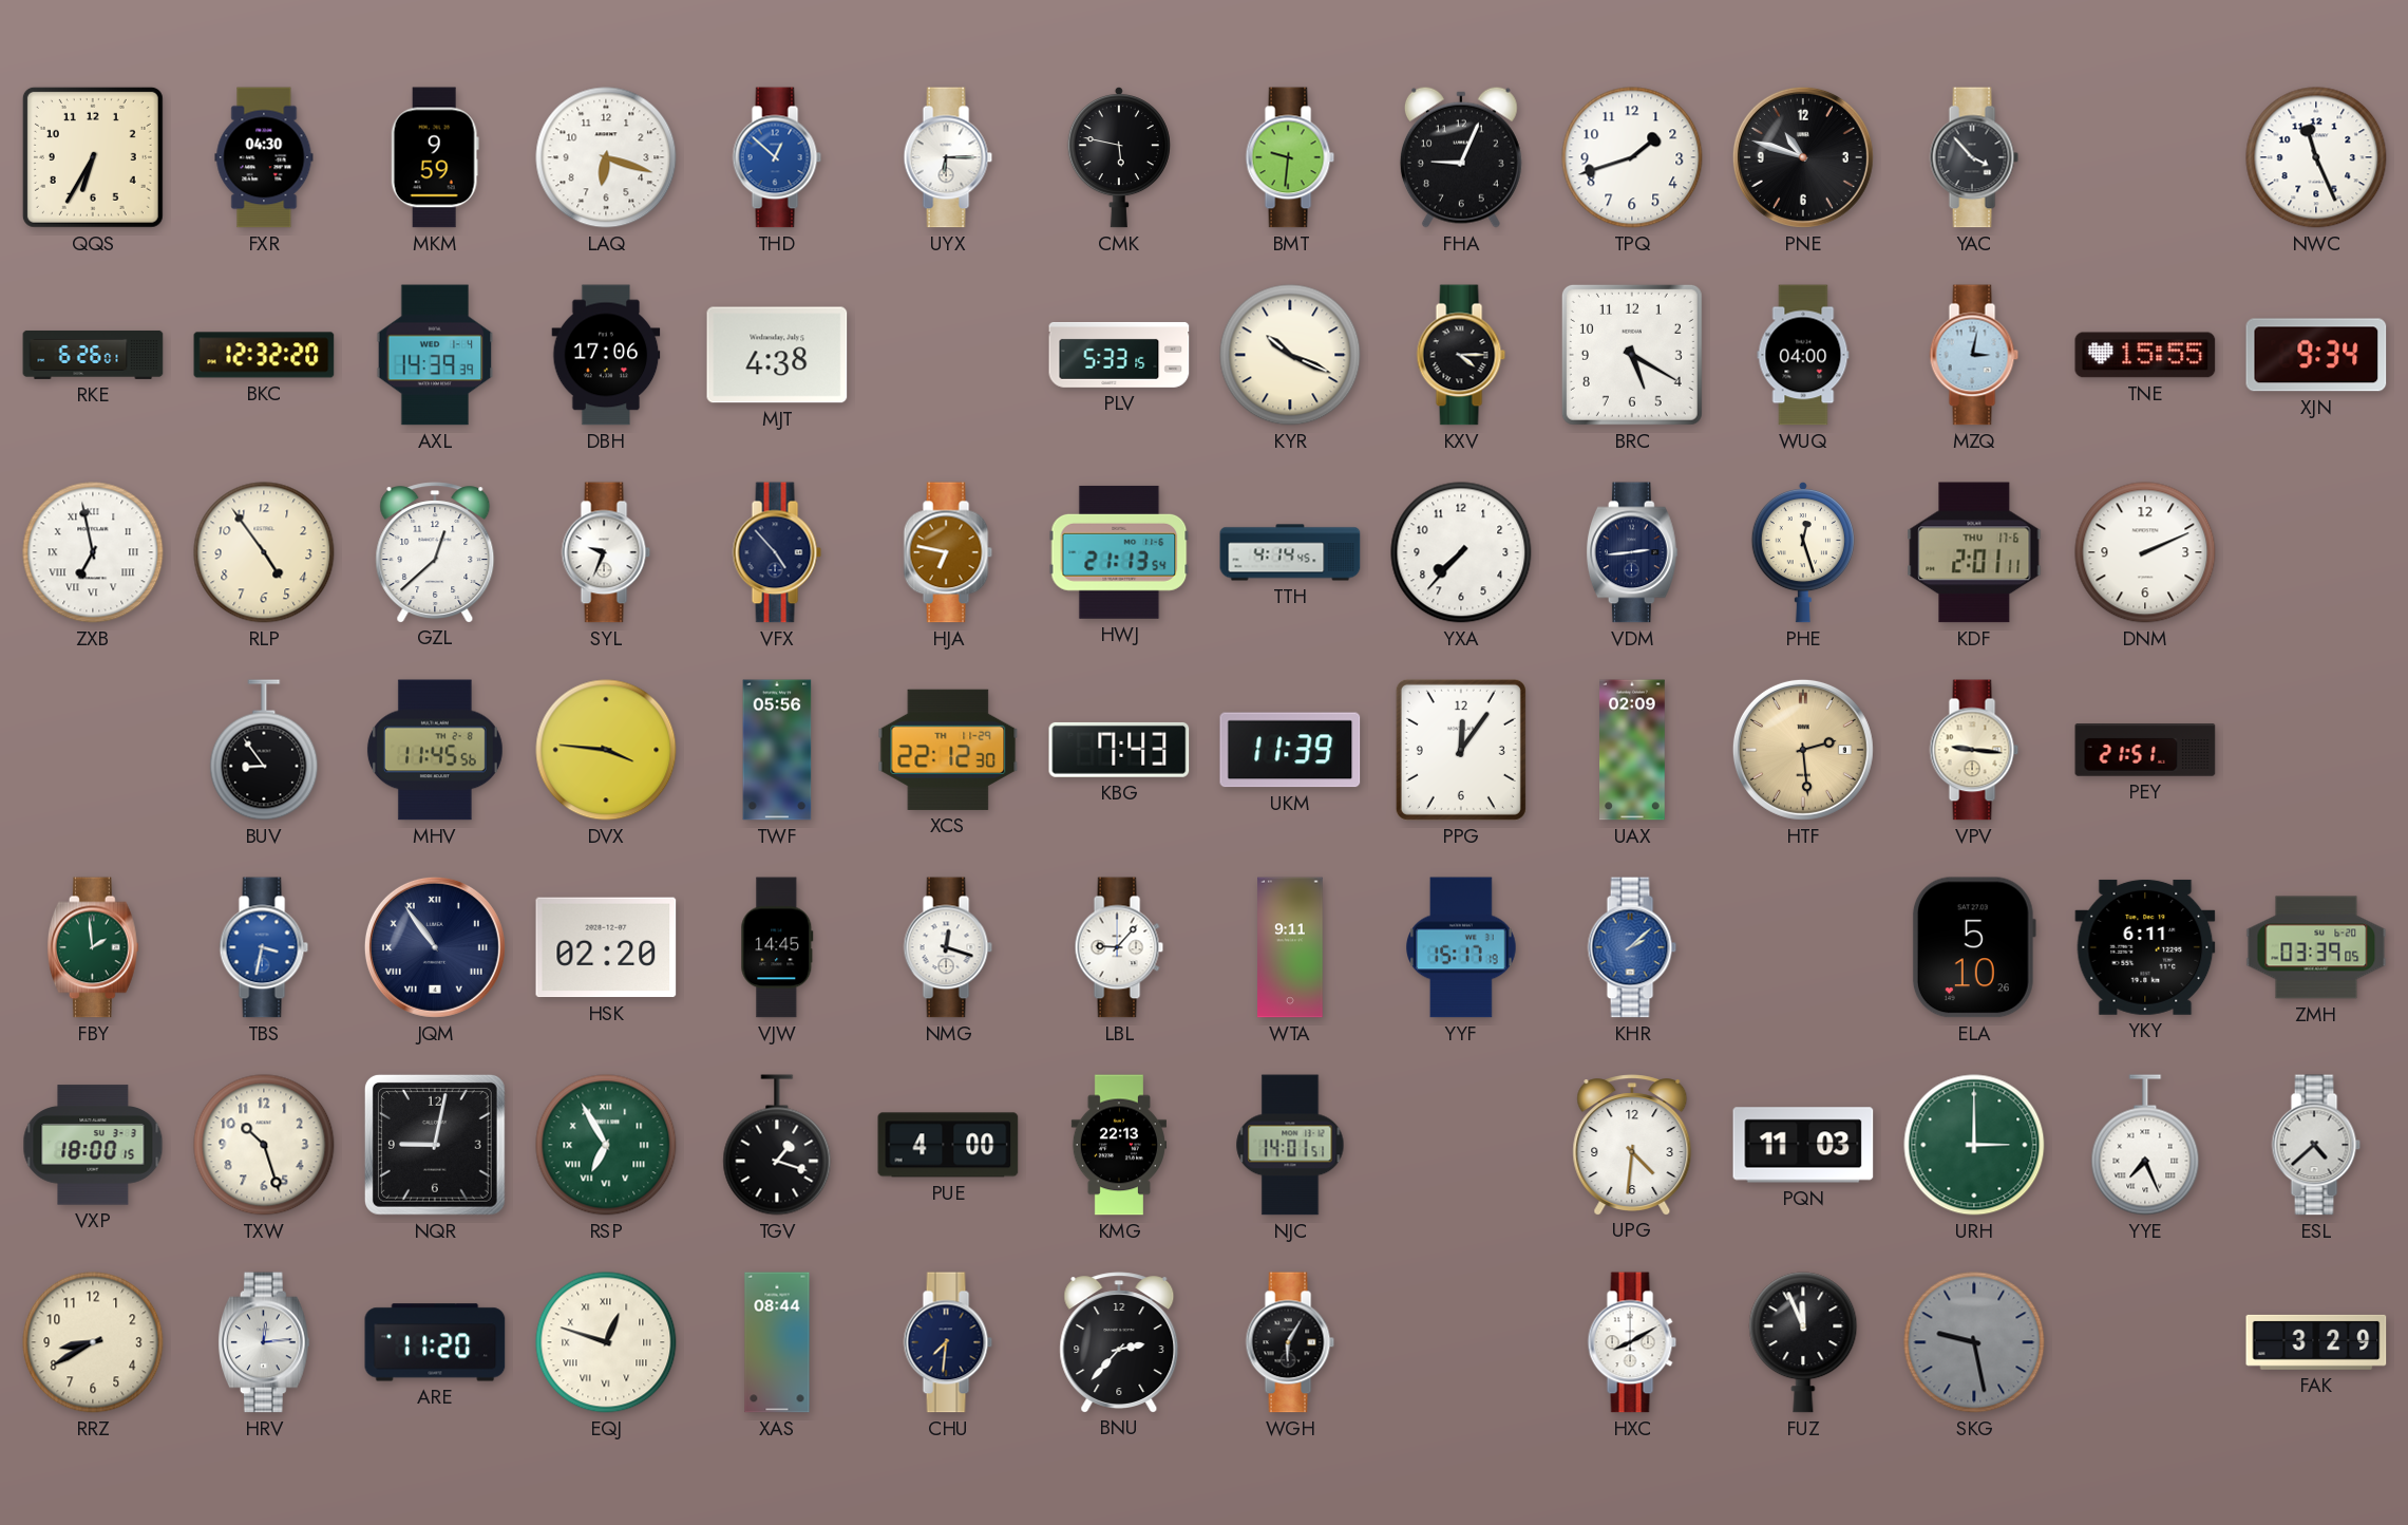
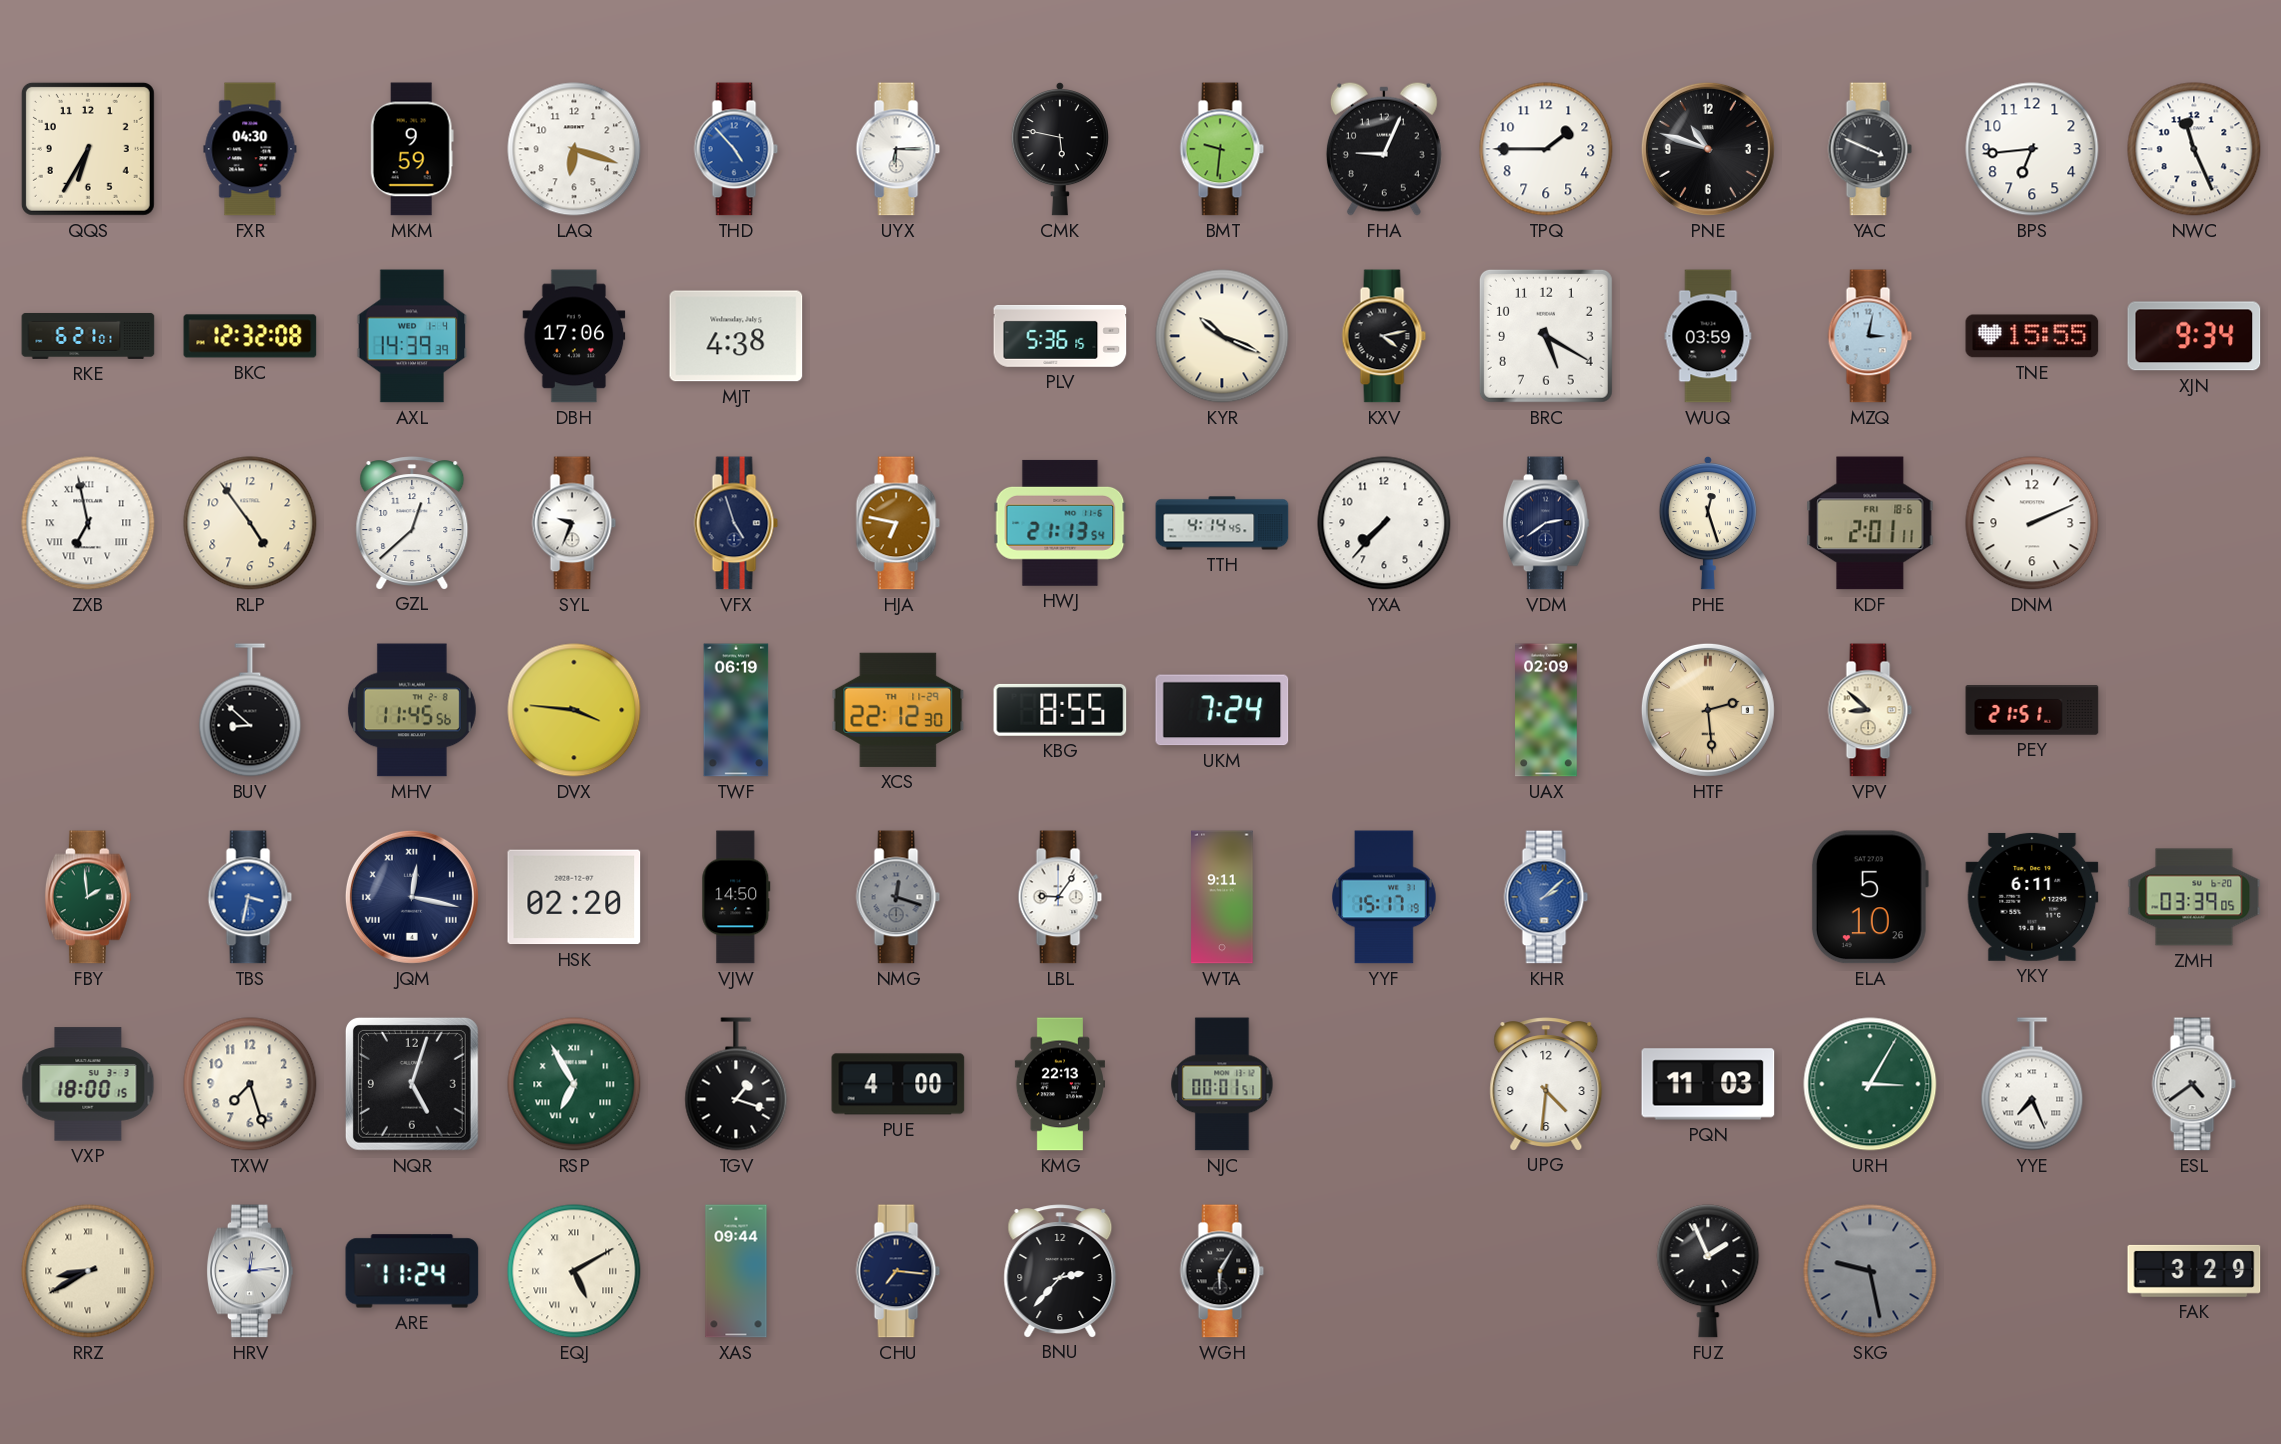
THD: 12:52 -> 4:53
TPQ: 1:42 -> 1:45
YAC: 3:53 -> 3:49
BPS: none -> 6:44
RKE: 6:26 -> 6:21
BKC: 12:32:20 -> 12:32:08
PLV: 5:33 -> 5:36
KXV: 4:15 -> 4:13
WUQ: 04:00 -> 03:59
VFX: 4:53 -> 4:57
VDM: 2:44 -> 2:39
KDF date: THU 17-6 -> FRI 18-6
BUV: 8:54 -> 8:52
TWF: 05:56 -> 06:19
KBG: 7:43 -> 8:55
UKM: 11:39 -> 7:24
PPG: 12:06 -> none
VPV: 9:16 -> 8:52
JQM: 10:54 -> 12:17
VJW: 14:45 -> 14:50
NMG dial: white -> grey
LBL: 9:07 -> 9:06
TXW: 10:27 -> 7:27
NQR: 9:02 -> 5:03
NJC: 14:01 -> 00:01
URH: 3:00 -> 3:05
ESL: 4:38 -> 4:39
RRZ numerals: Arabic -> Roman
ARE: 11:20 -> 11:24
EQJ: 12:48 -> 5:10
XAS: 08:44 -> 09:44
CHU: 7:31 -> 7:16
HXC: 8:10 -> none
FUZ: 11:56 -> 1:56
